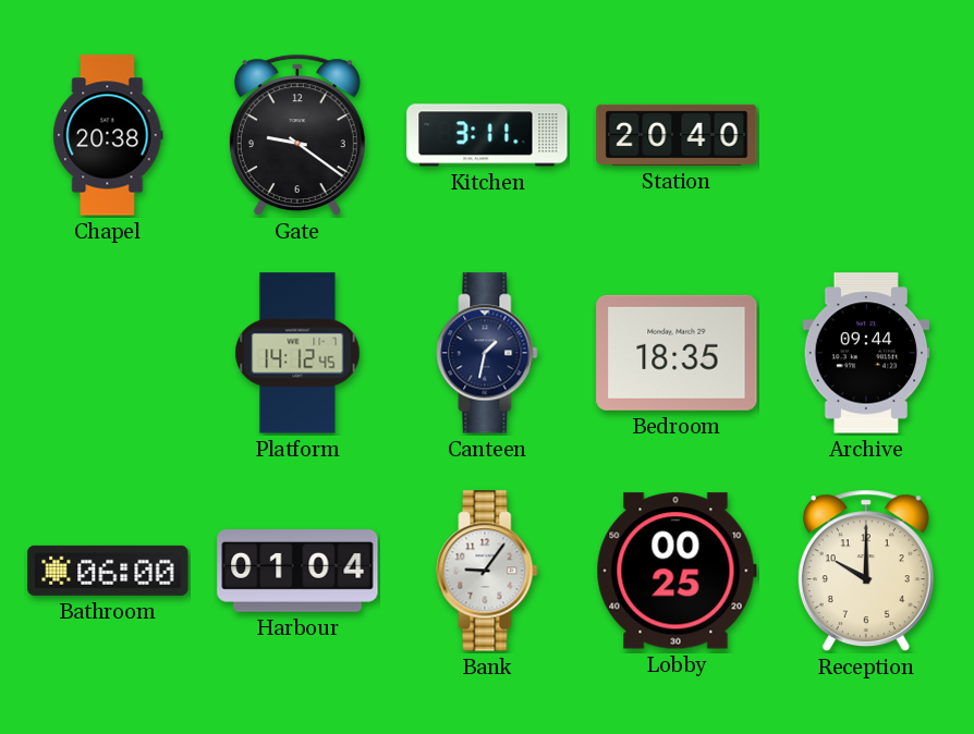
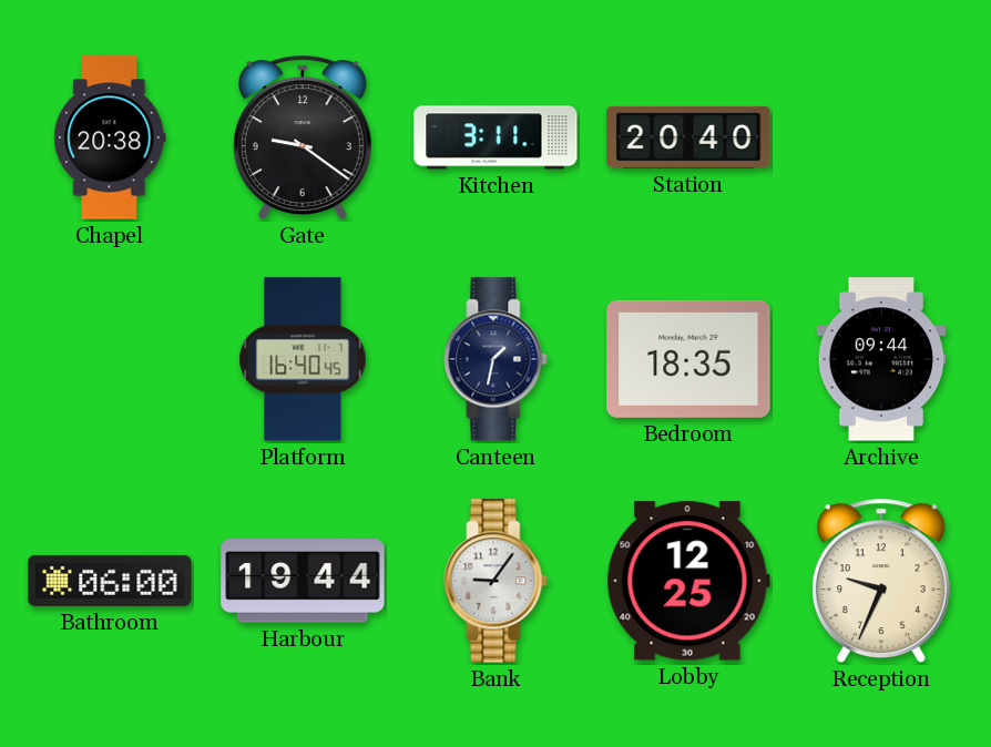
Platform: 14:12 -> 16:40
Harbour: 01:04 -> 19:44
Lobby: 00:25 -> 12:25
Reception: 10:00 -> 9:34
